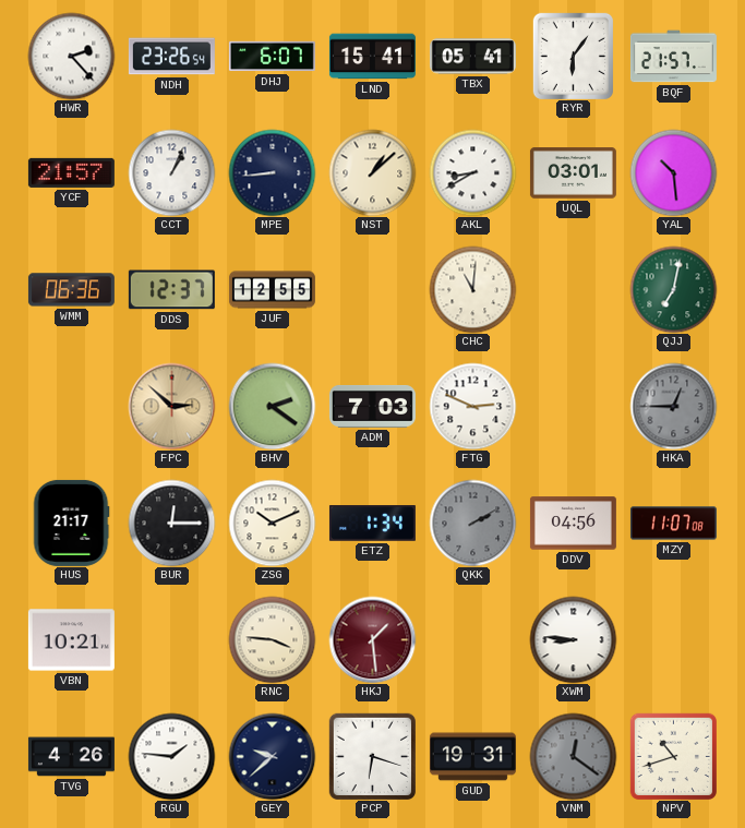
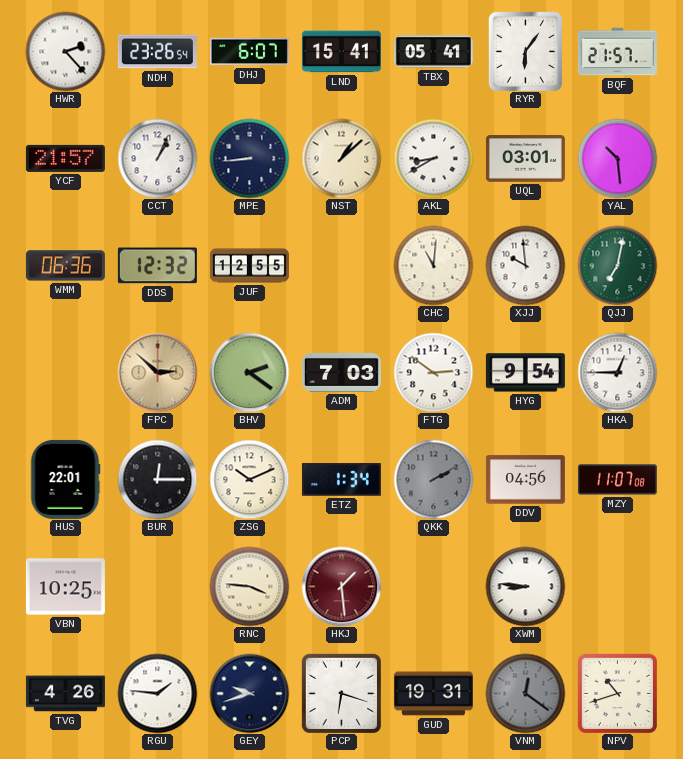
DDS: 12:37 -> 12:32
XJJ: none -> 9:59
FTG: 2:49 -> 2:51
HYG: none -> 9:54
HKA dial: grey -> white
HUS: 21:17 -> 22:01
VBN: 10:21 -> 10:25
GEY: 9:38 -> 9:42
